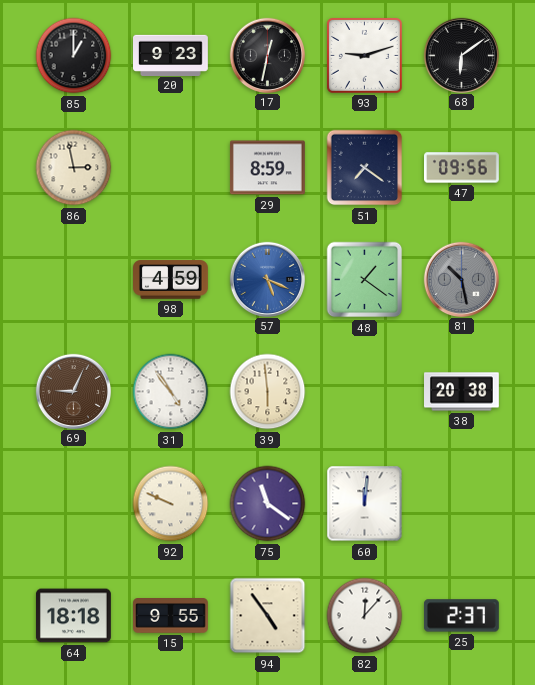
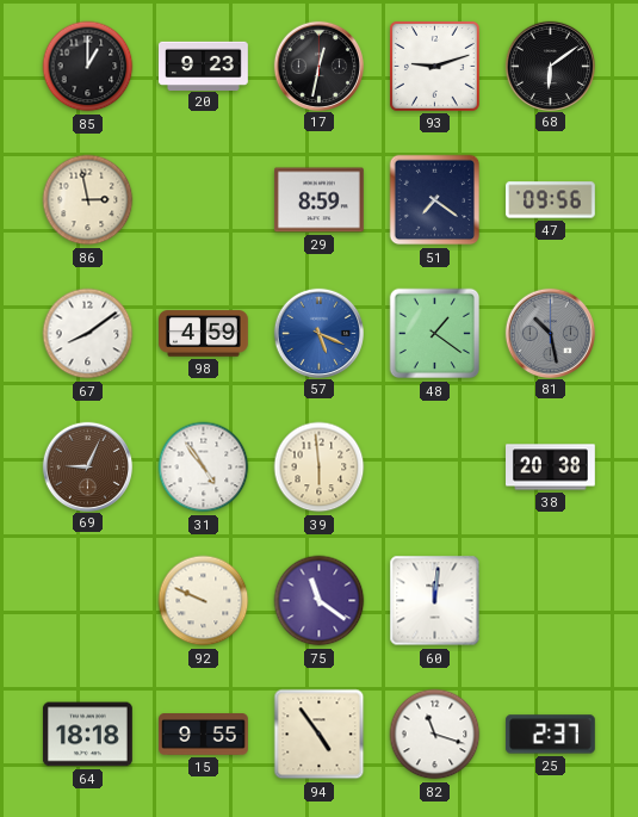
67: none -> 8:09
82: 12:07 -> 11:18
